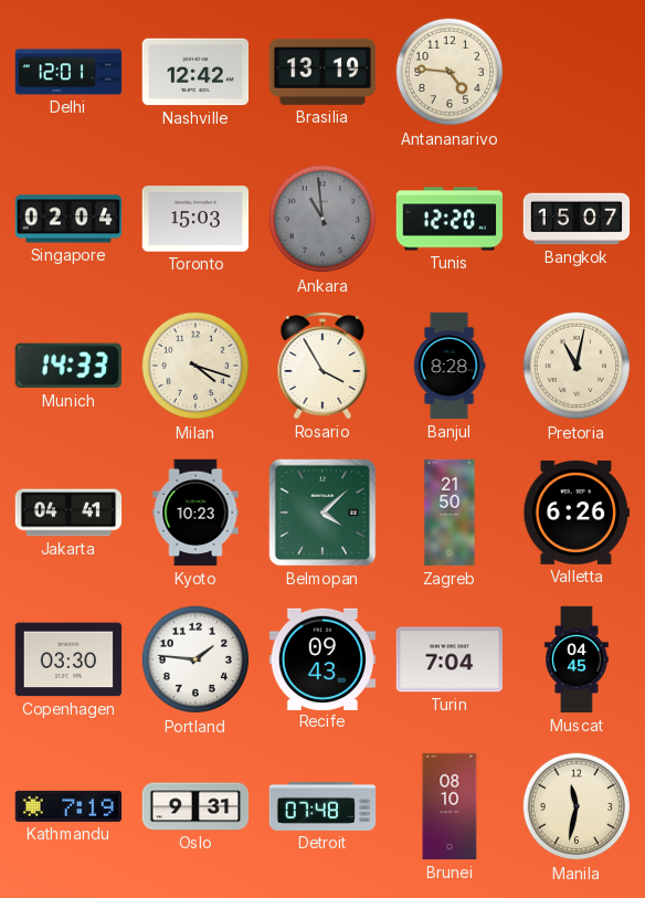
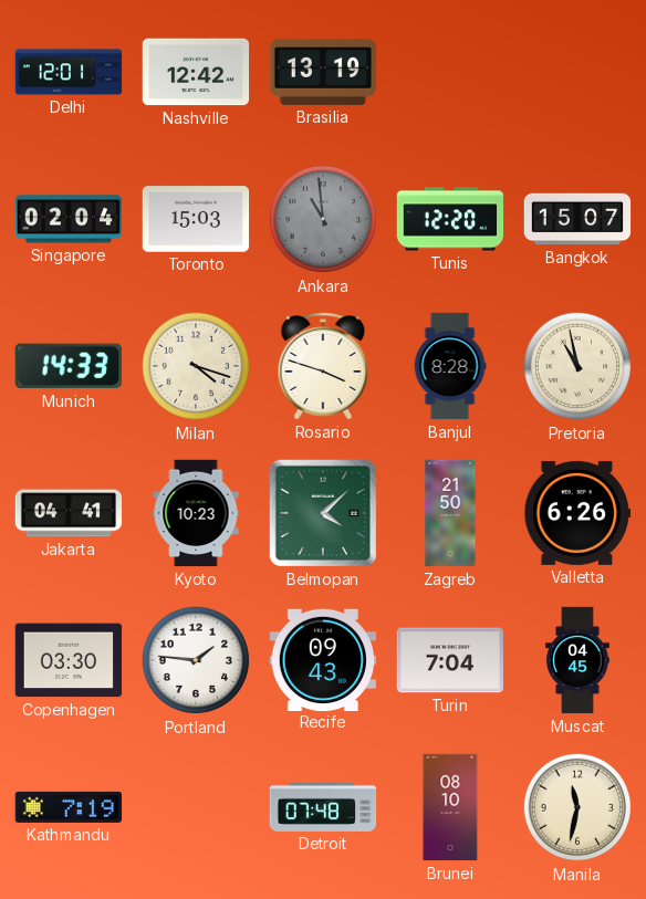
Antananarivo: 4:46 -> none
Rosario: 3:55 -> 3:48
Pretoria: 11:02 -> 10:58
Oslo: 9:31 -> none
